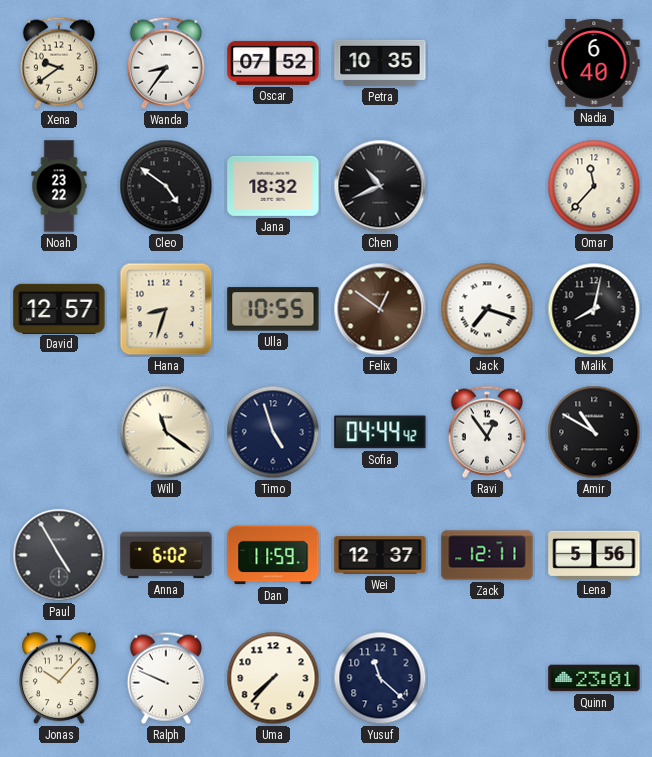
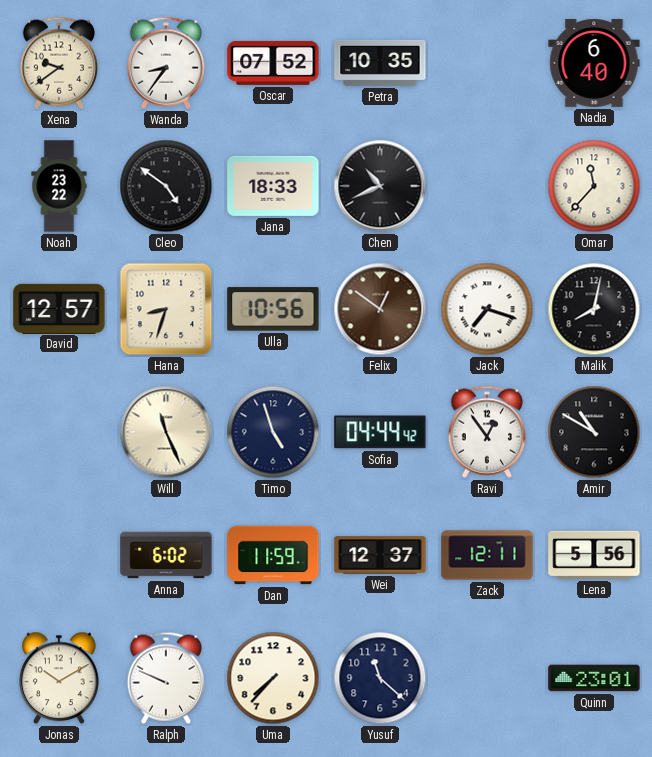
Jana: 18:32 -> 18:33
Ulla: 10:55 -> 10:56
Will: 11:21 -> 11:26
Paul: 4:55 -> none
Jonas: 10:07 -> 10:10
